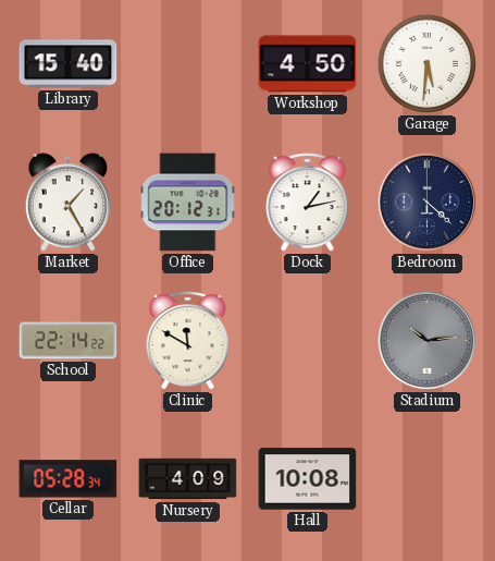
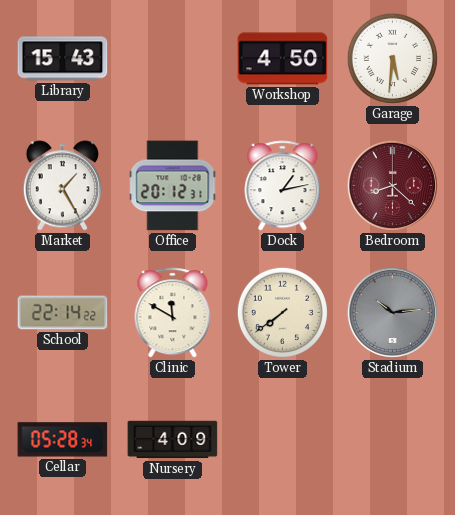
Library: 15:40 -> 15:43
Bedroom: 4:22 -> 8:22
Bedroom dial: navy -> burgundy
Tower: none -> 7:39
Hall: 10:08 -> none
